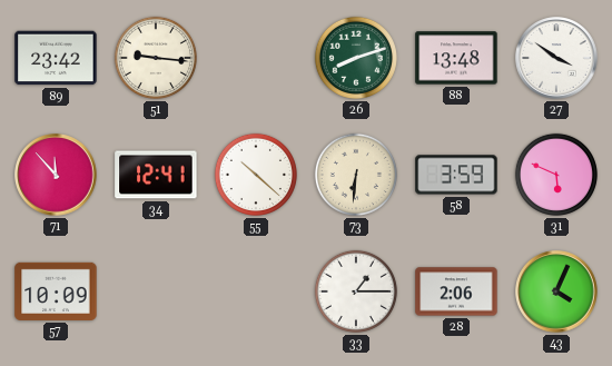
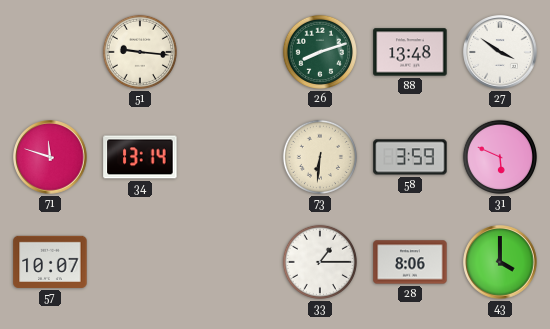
89: 23:42 -> none
71: 11:53 -> 11:48
34: 12:41 -> 13:14
55: 10:22 -> none
57: 10:09 -> 10:07
28: 2:06 -> 8:06
43: 4:04 -> 4:00
